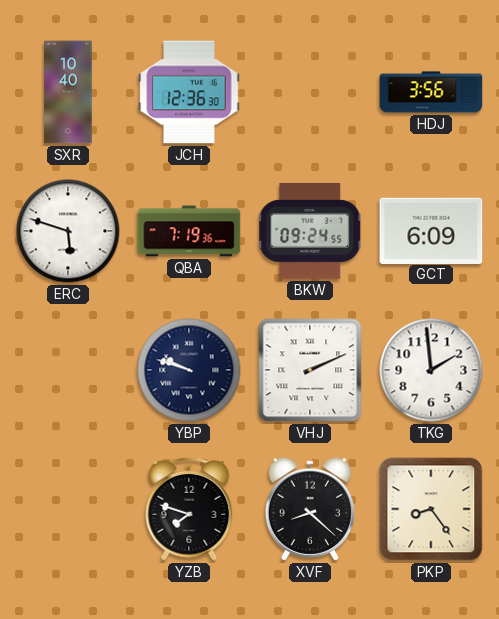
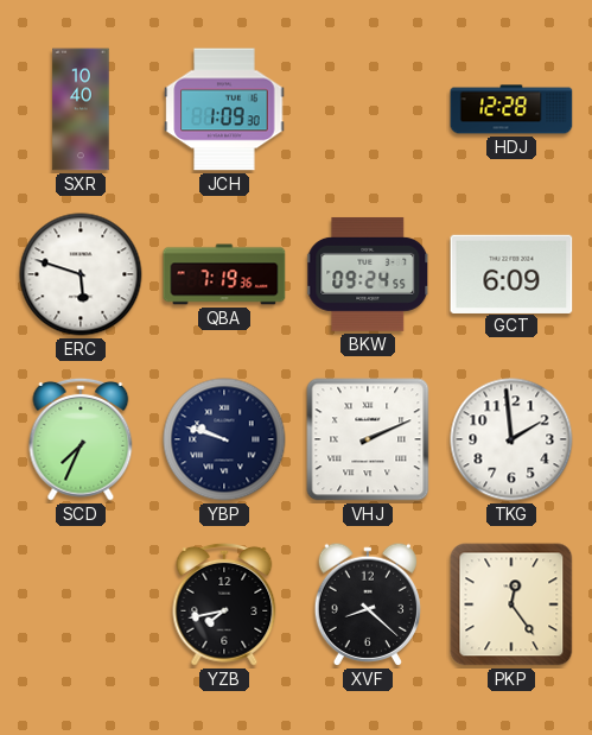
JCH: 12:36 -> 1:09
HDJ: 3:56 -> 12:28
SCD: none -> 7:34
YZB: 7:48 -> 7:43
PKP: 8:24 -> 12:24
